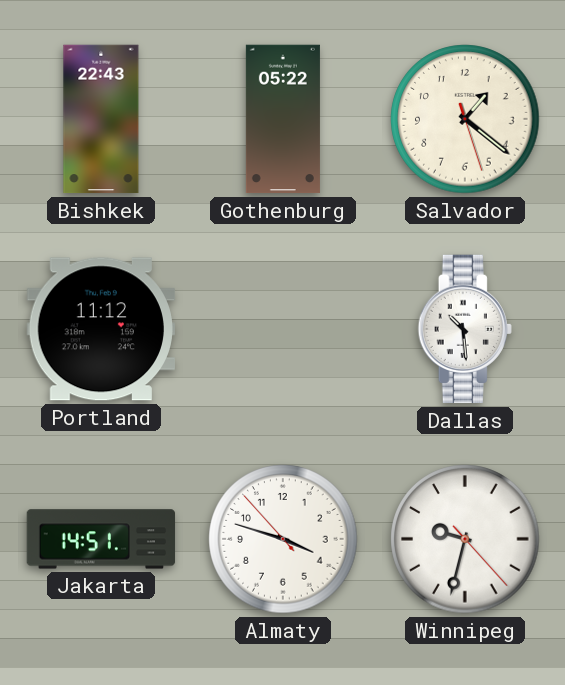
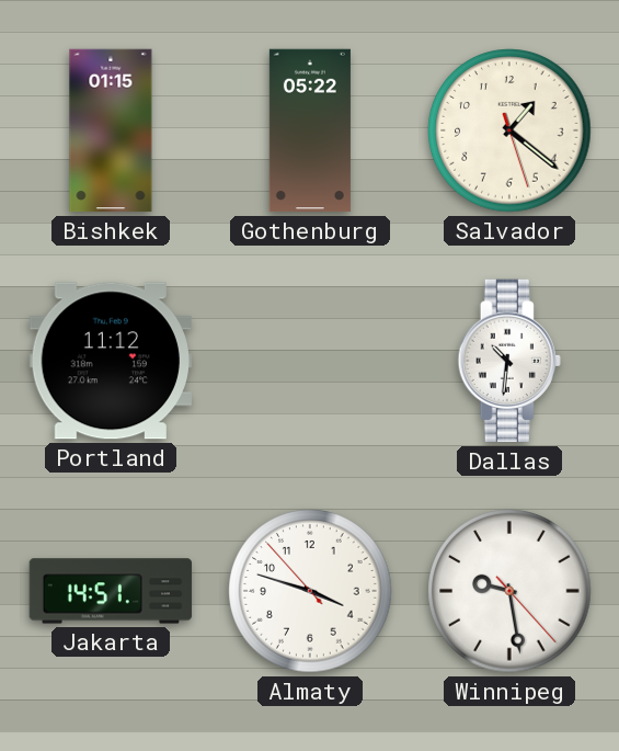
Bishkek: 22:43 -> 01:15
Dallas: 10:29 -> 10:31
Winnipeg: 9:32 -> 9:28
